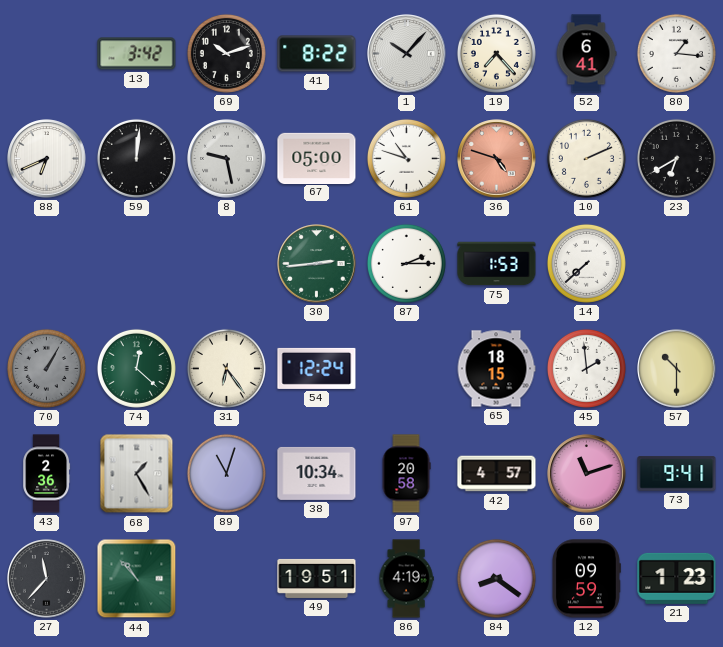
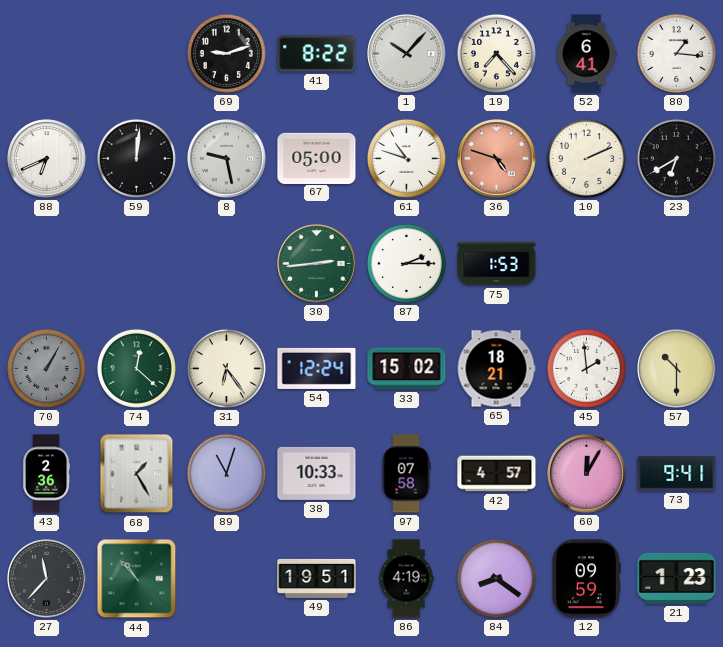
13: 3:42 -> none
69: 10:12 -> 9:12
14: 7:38 -> none
33: none -> 15:02
65: 18:15 -> 18:21
38: 10:34 -> 10:33
97: 20:58 -> 07:58
60: 11:12 -> 12:05
